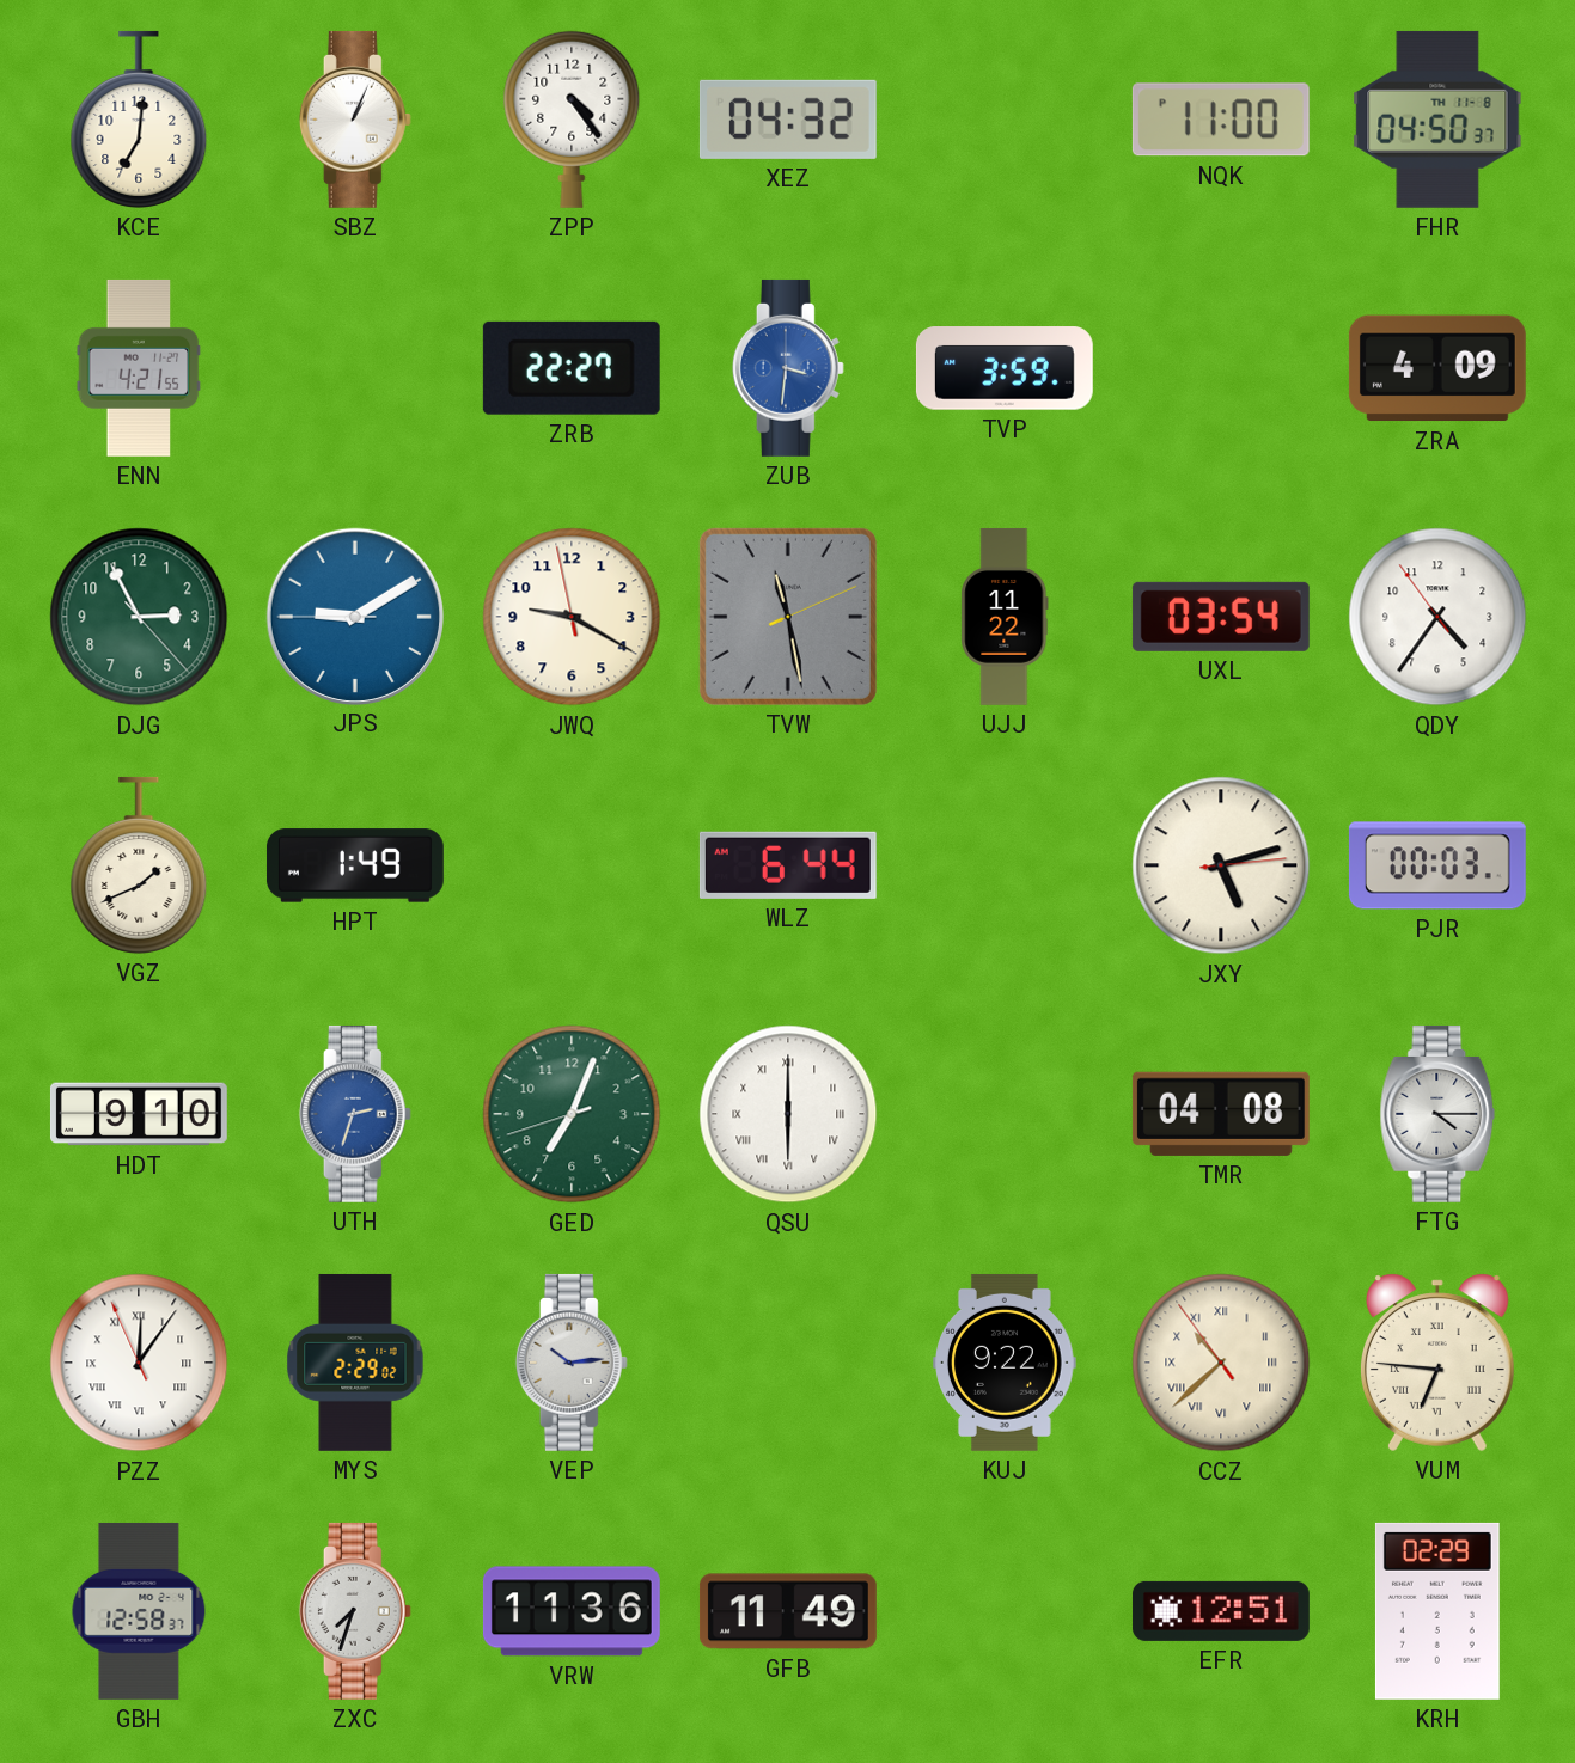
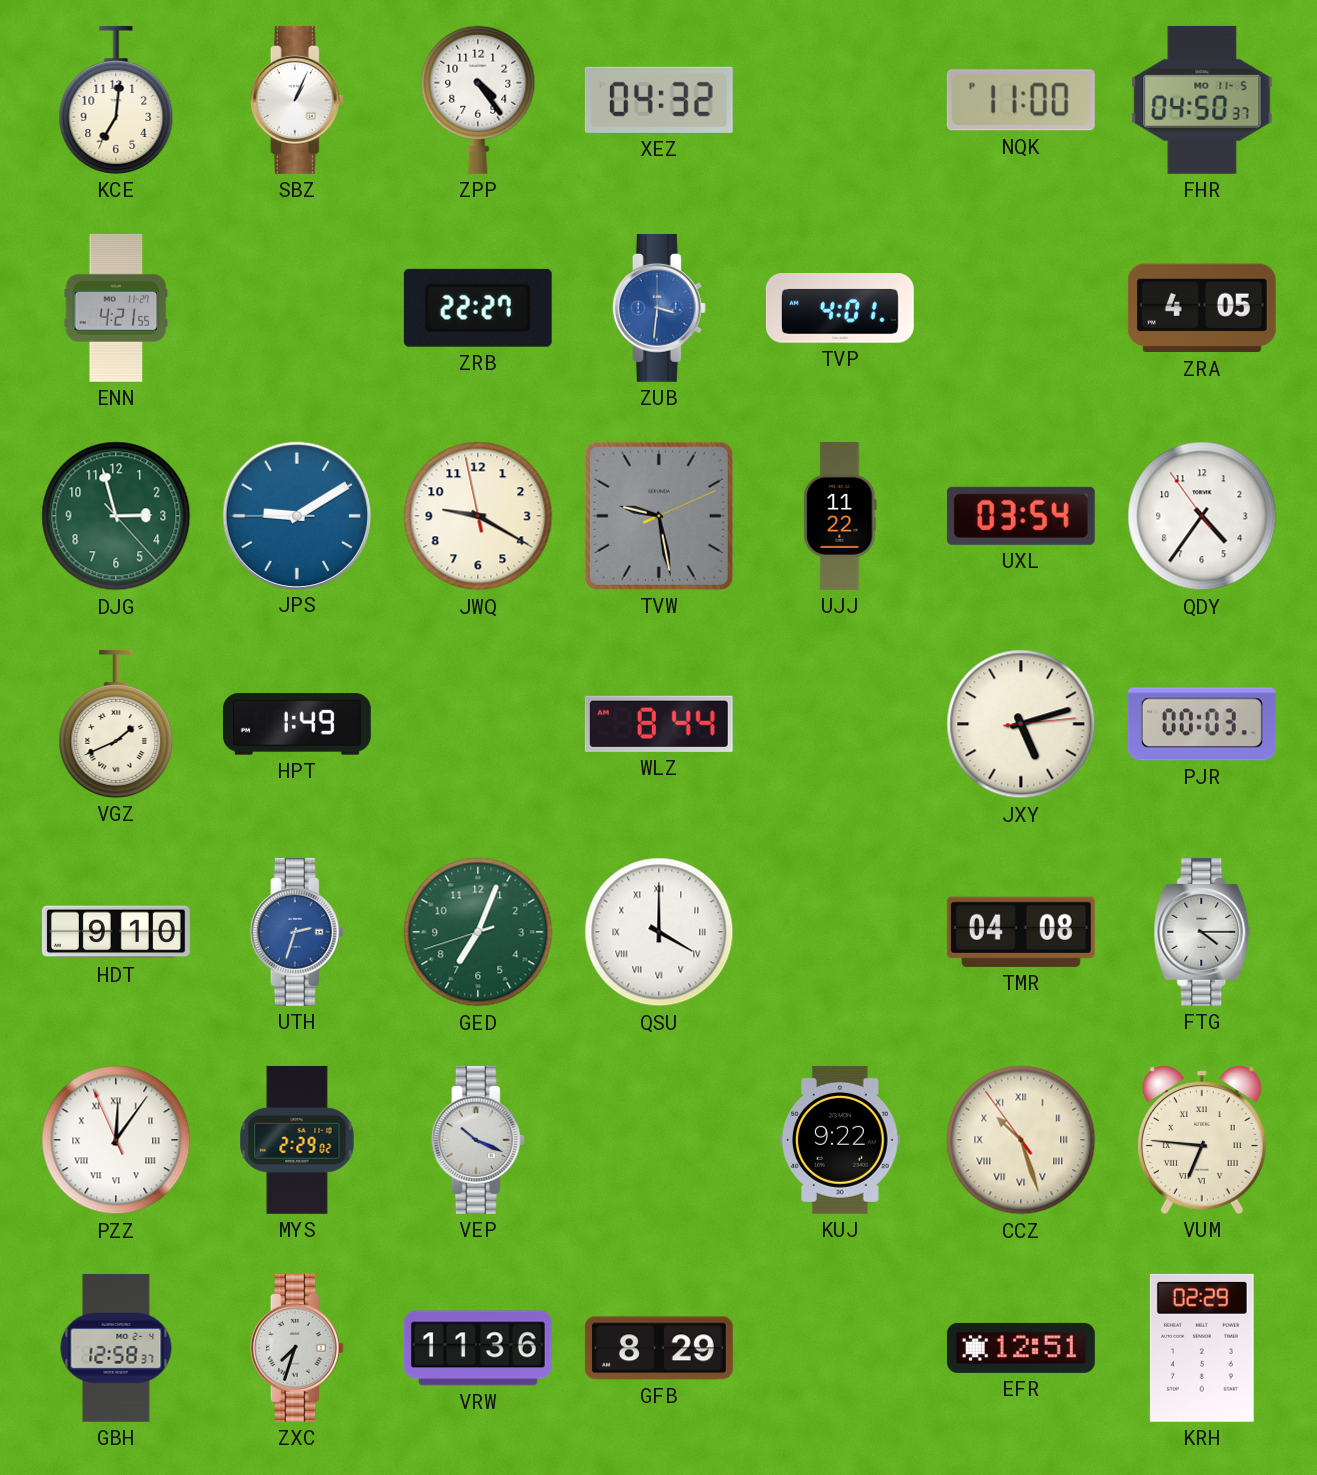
FHR date: TH 11-8 -> MO 11-5
TVP: 3:59 -> 4:01
ZRA: 4:09 -> 4:05
DJG: 2:55 -> 2:57
TVW: 11:28 -> 9:28
WLZ: 6:44 -> 8:44
QSU: 6:00 -> 4:00
VEP: 10:14 -> 10:19
CCZ: 10:37 -> 10:26
GFB: 11:49 -> 8:29
